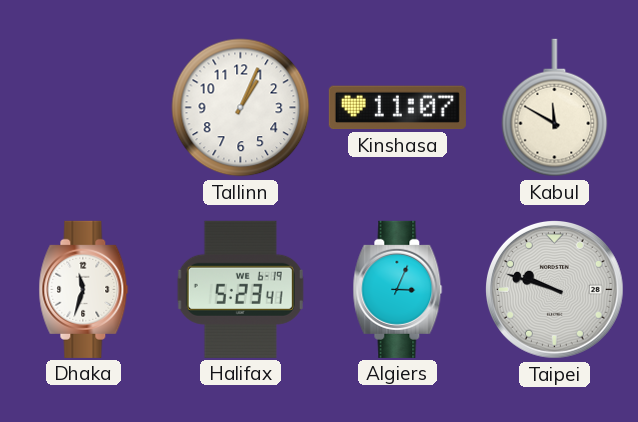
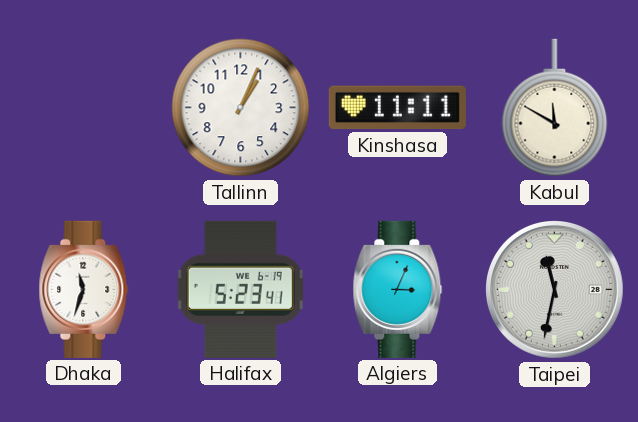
Kinshasa: 11:07 -> 11:11
Taipei: 9:48 -> 11:32
